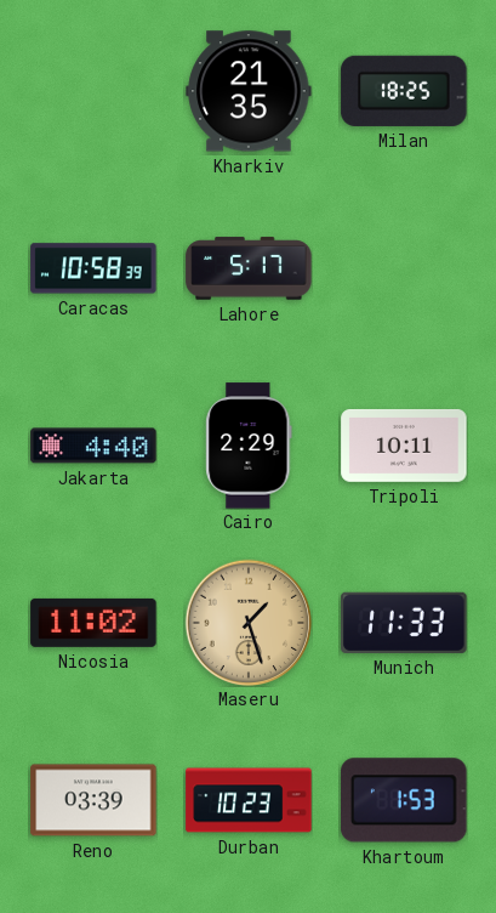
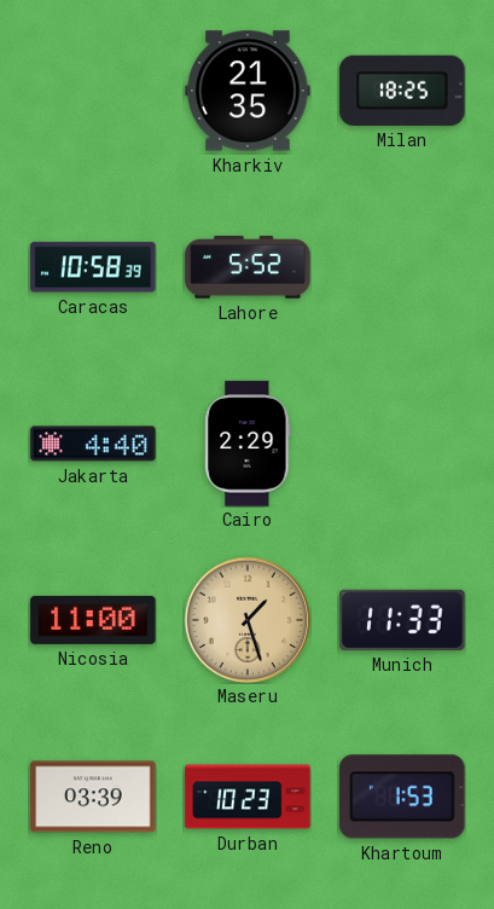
Lahore: 5:17 -> 5:52
Tripoli: 10:11 -> none
Nicosia: 11:02 -> 11:00
